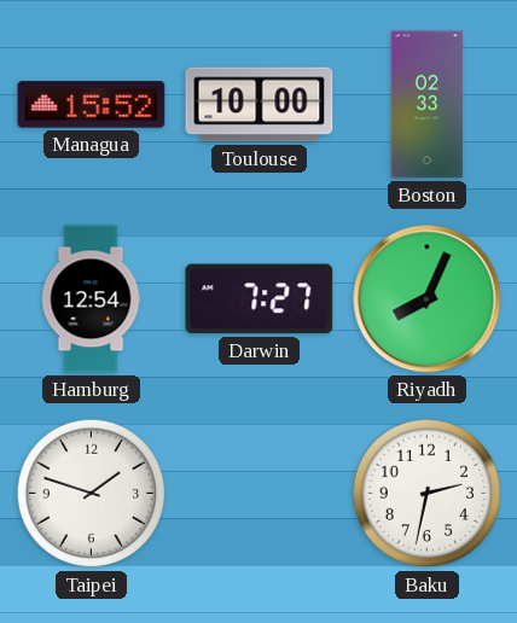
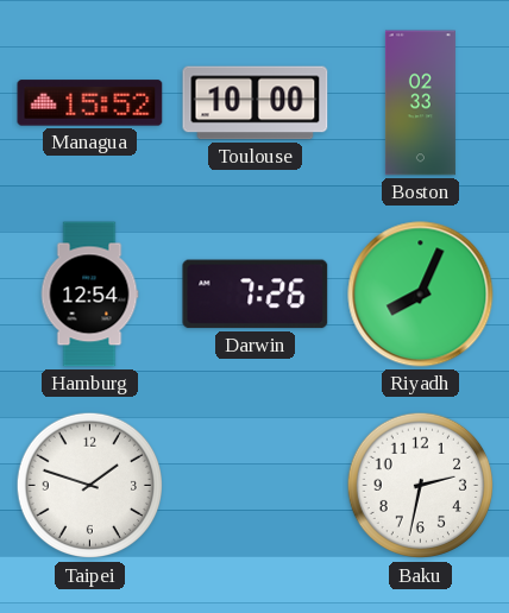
Darwin: 7:27 -> 7:26
